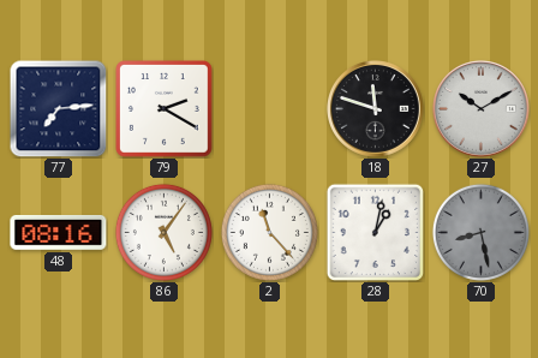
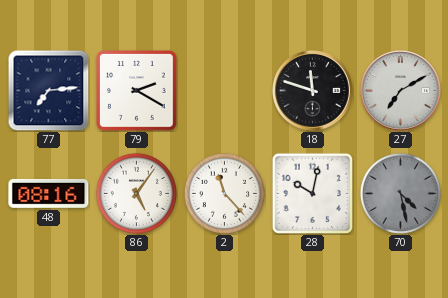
27: 10:10 -> 7:10
28: 1:02 -> 10:02
70: 8:28 -> 4:28
